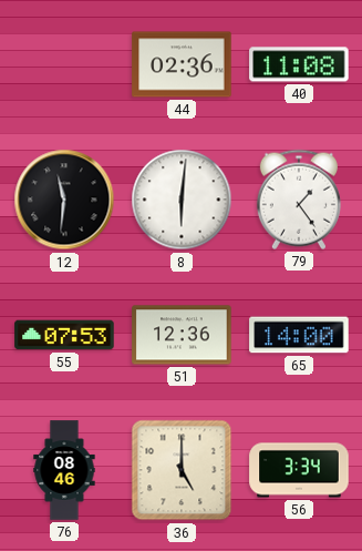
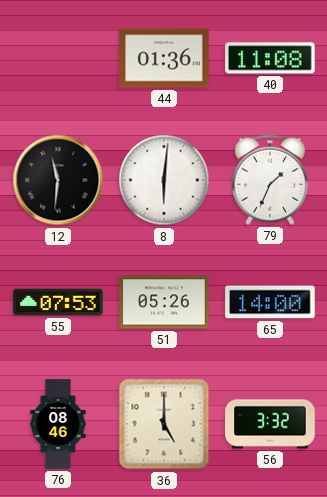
44: 02:36 -> 01:36
79: 1:24 -> 1:34
51: 12:36 -> 05:26
56: 3:34 -> 3:32
